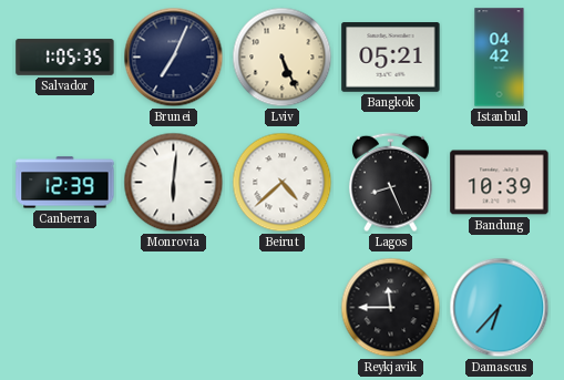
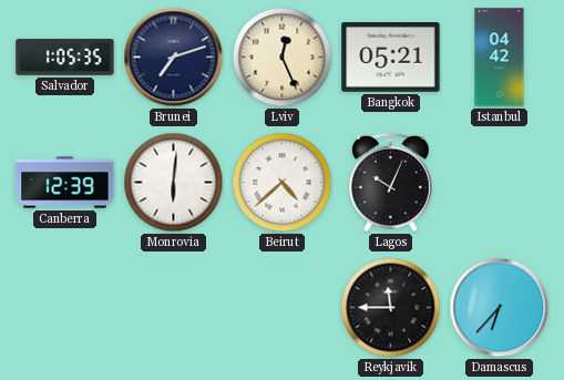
Brunei: 7:04 -> 7:12
Lviv: 5:26 -> 12:26
Lagos: 8:26 -> 10:04
Bandung: 10:39 -> none
